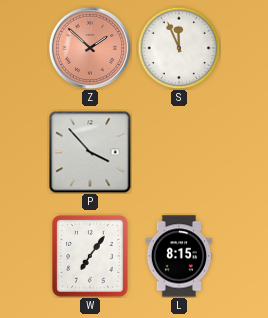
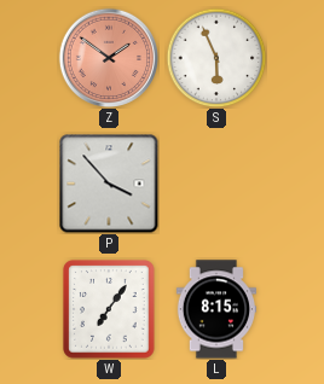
Z: 1:52 -> 1:51
S: 11:56 -> 5:56
